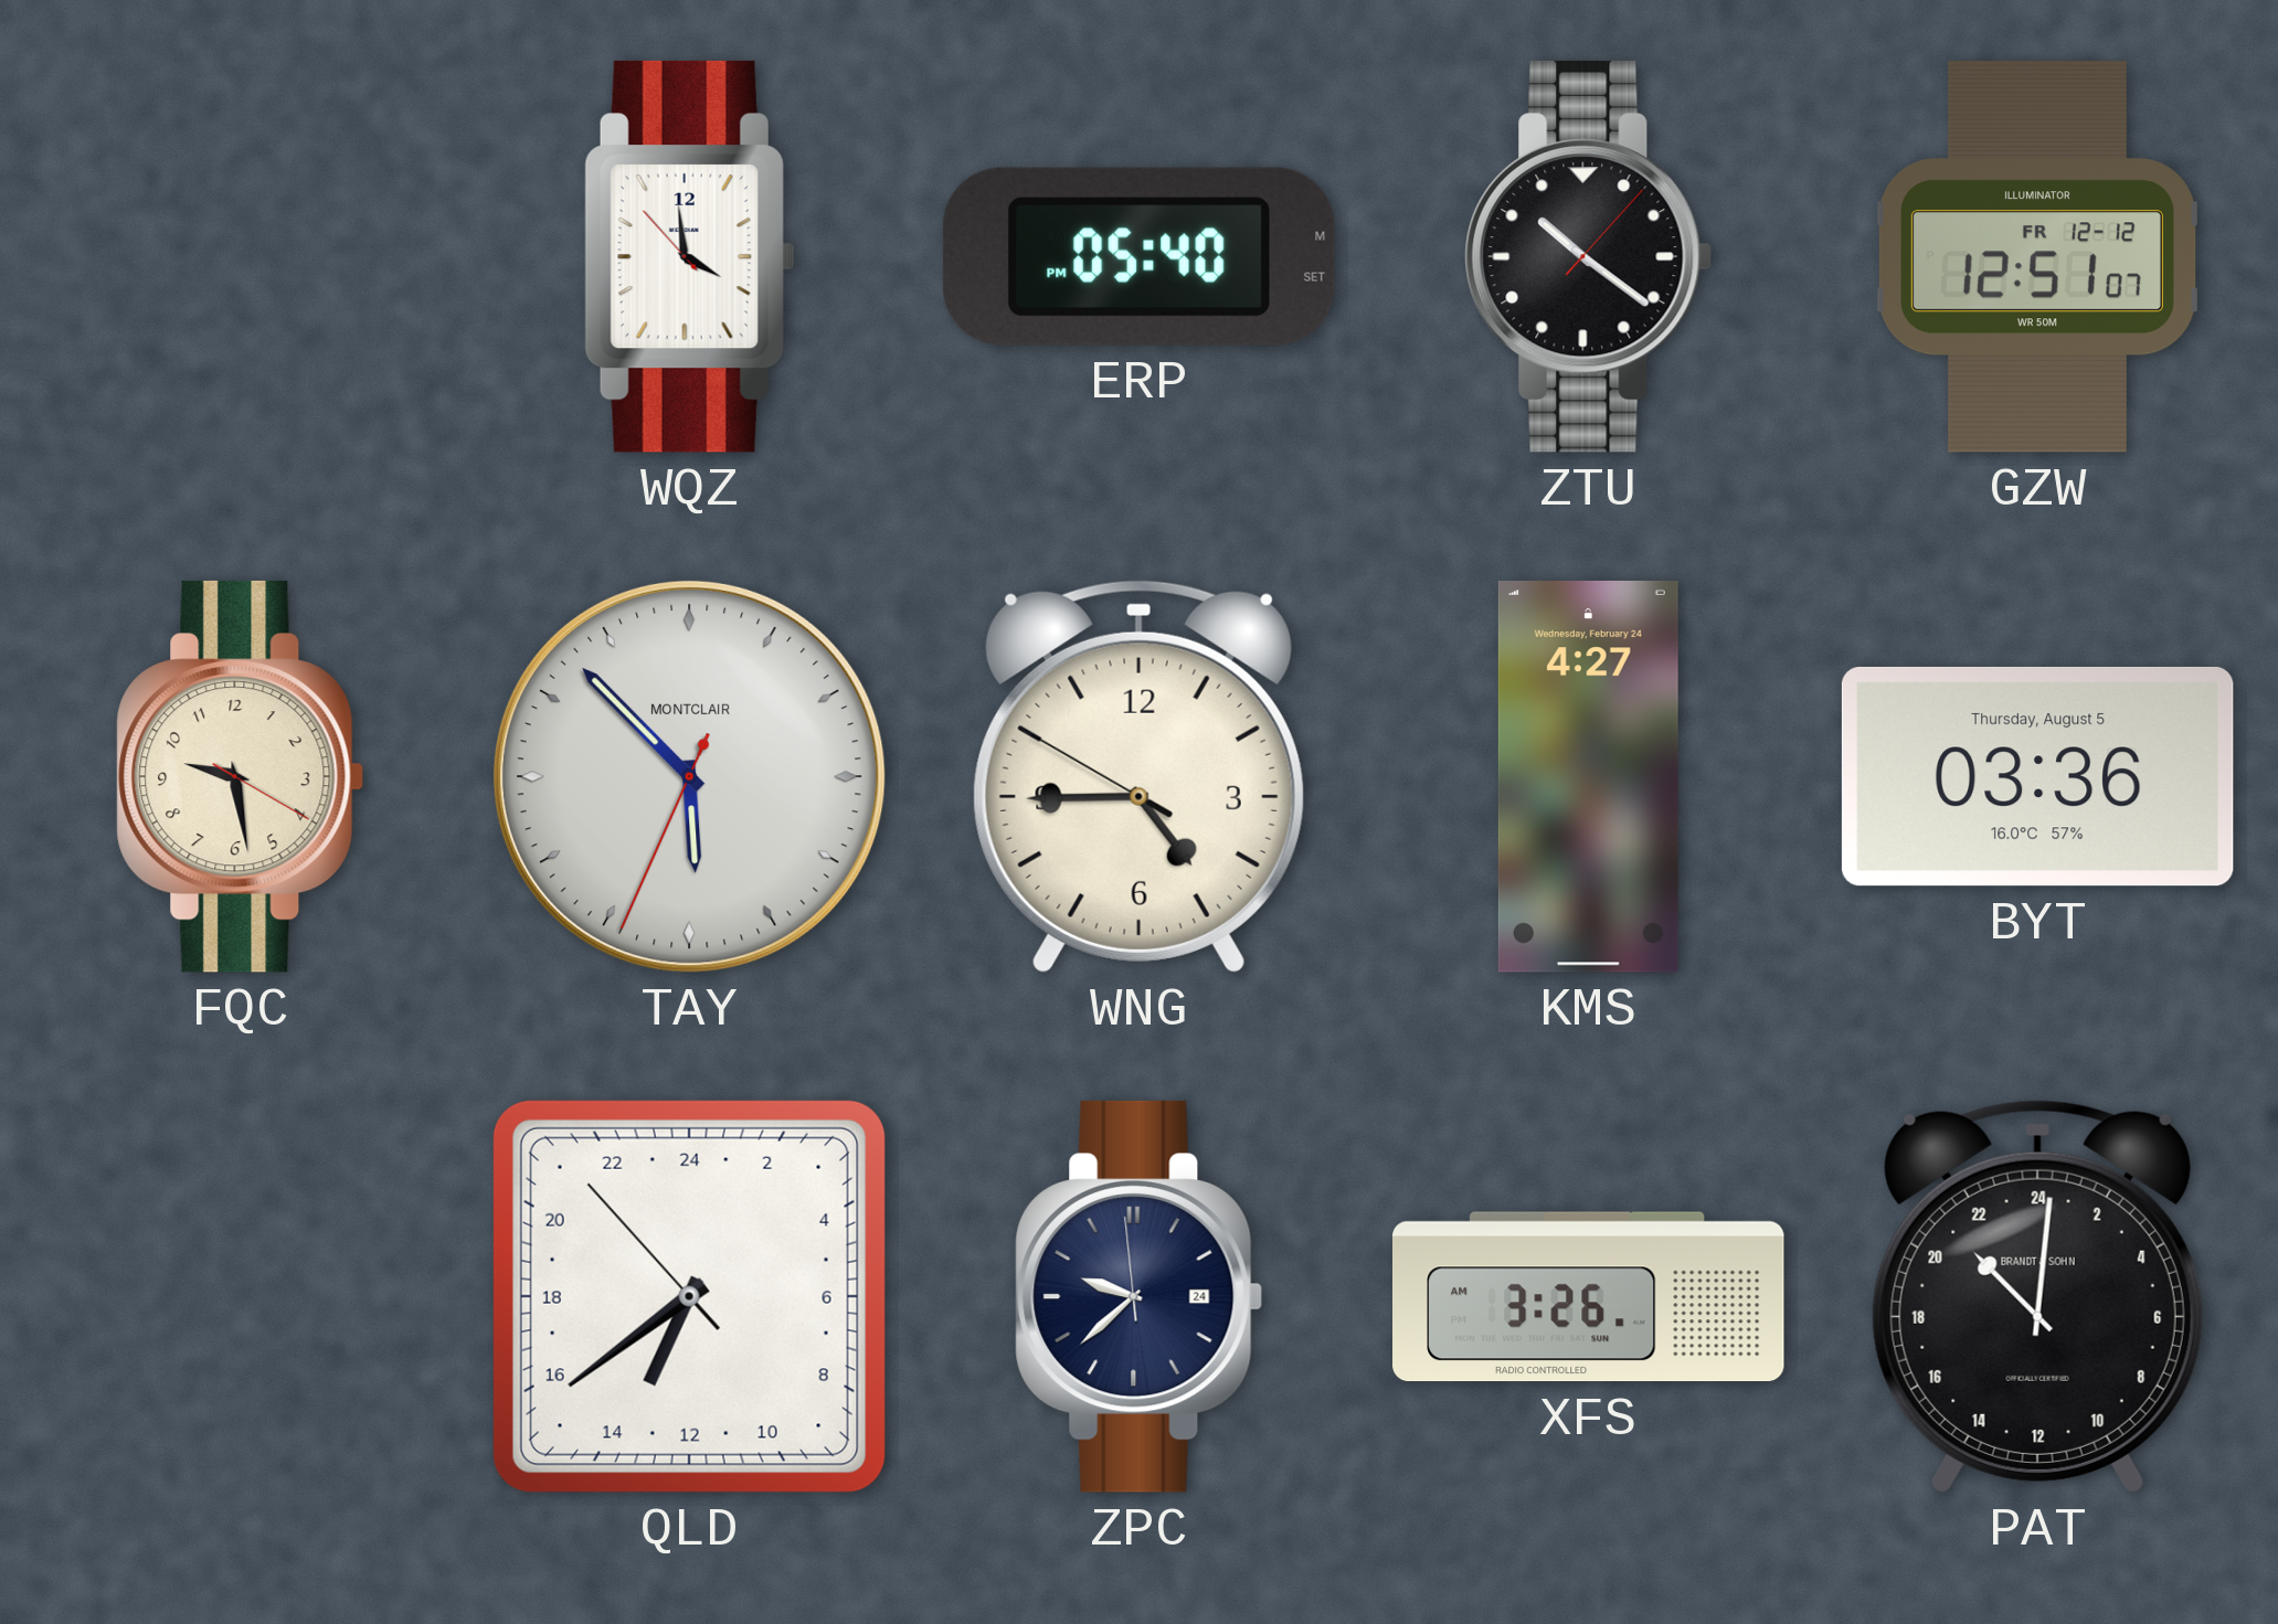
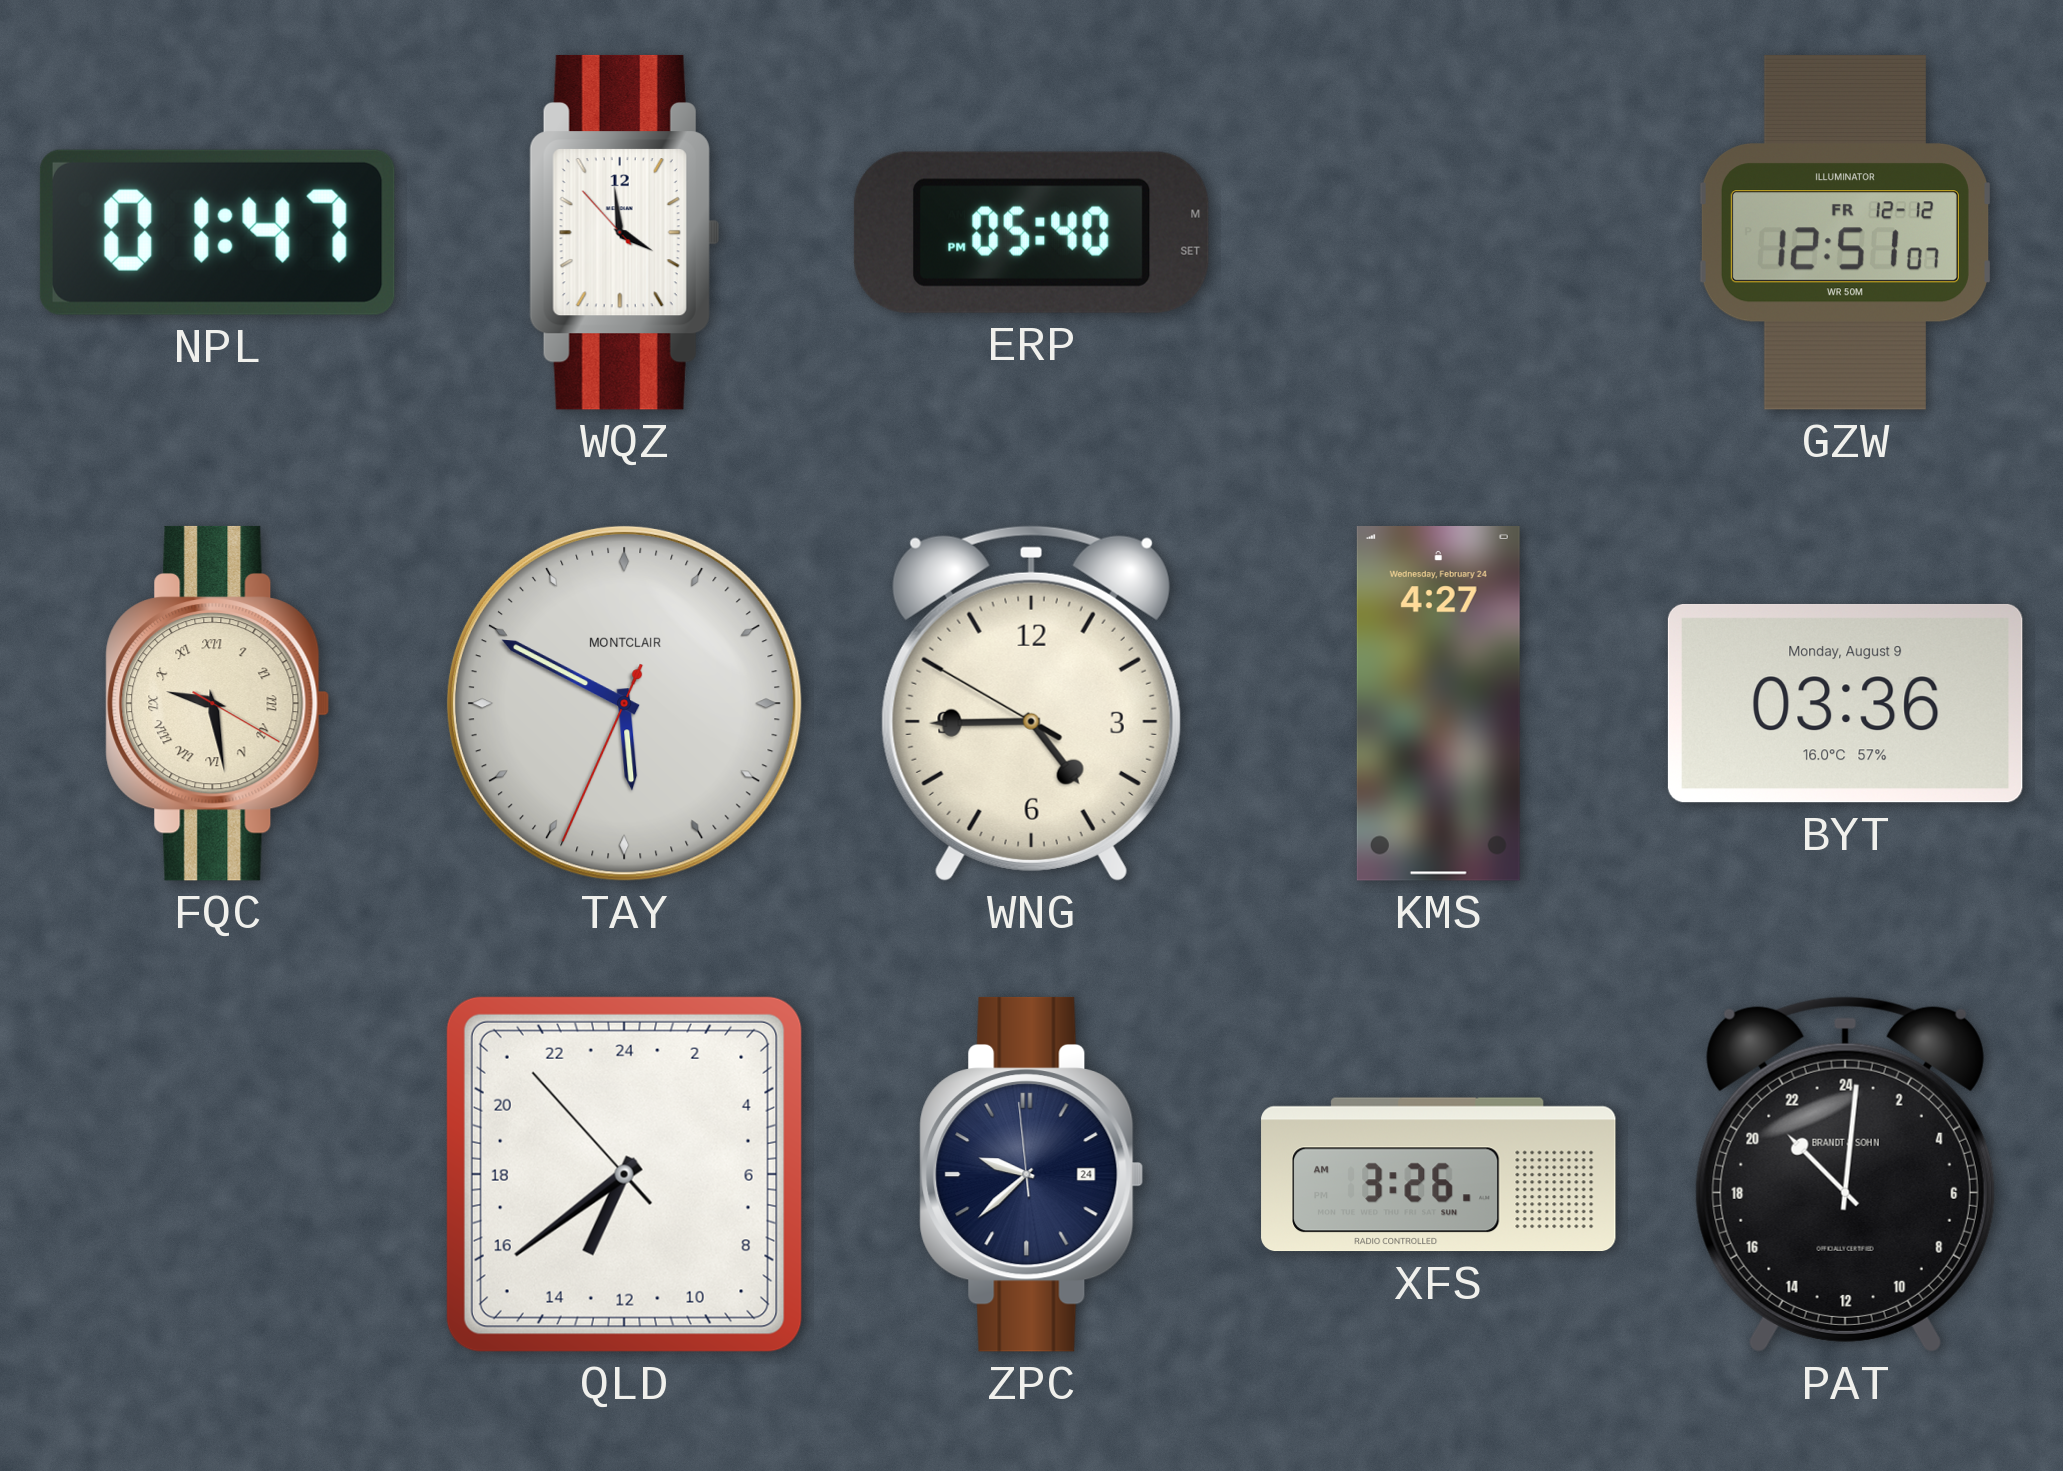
NPL: none -> 01:47
ZTU: 10:21 -> none
FQC numerals: Arabic -> Roman
TAY: 5:52 -> 5:49
BYT date: Thursday, August 5 -> Monday, August 9
